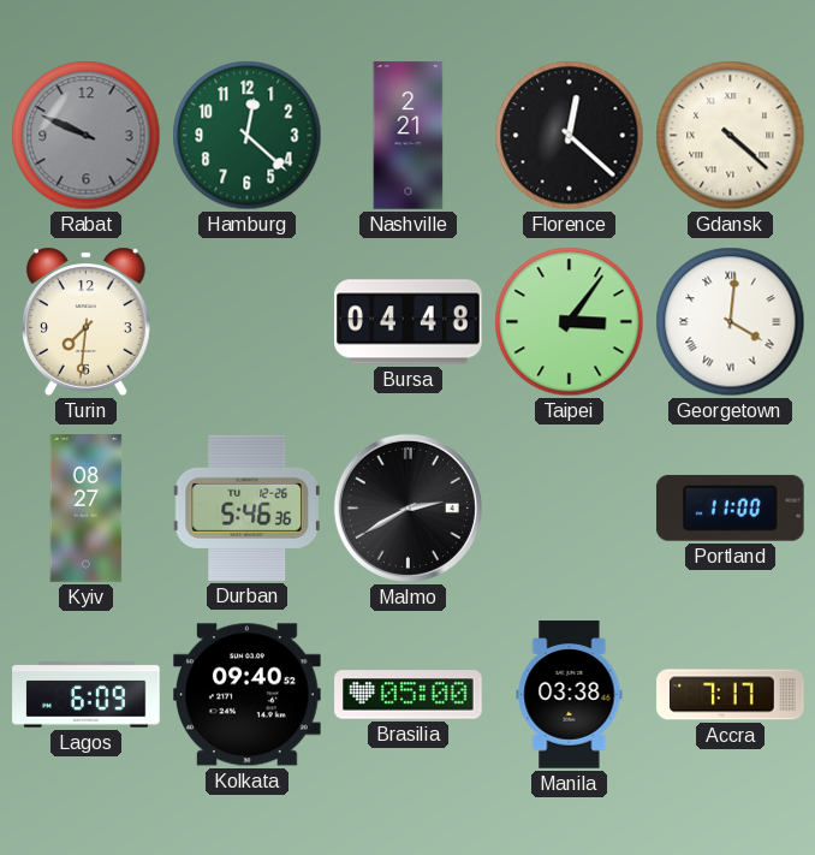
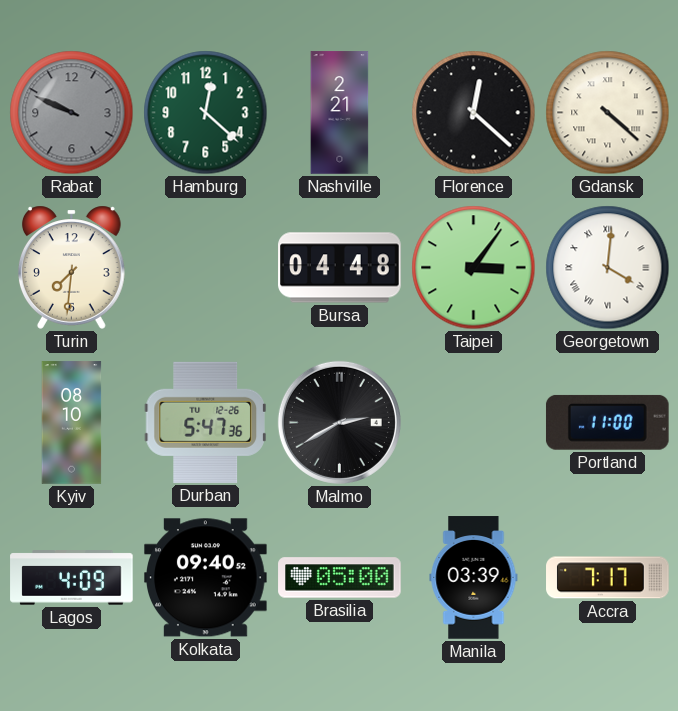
Kyiv: 08:27 -> 08:10
Durban: 5:46 -> 5:47
Lagos: 6:09 -> 4:09
Manila: 03:38 -> 03:39
